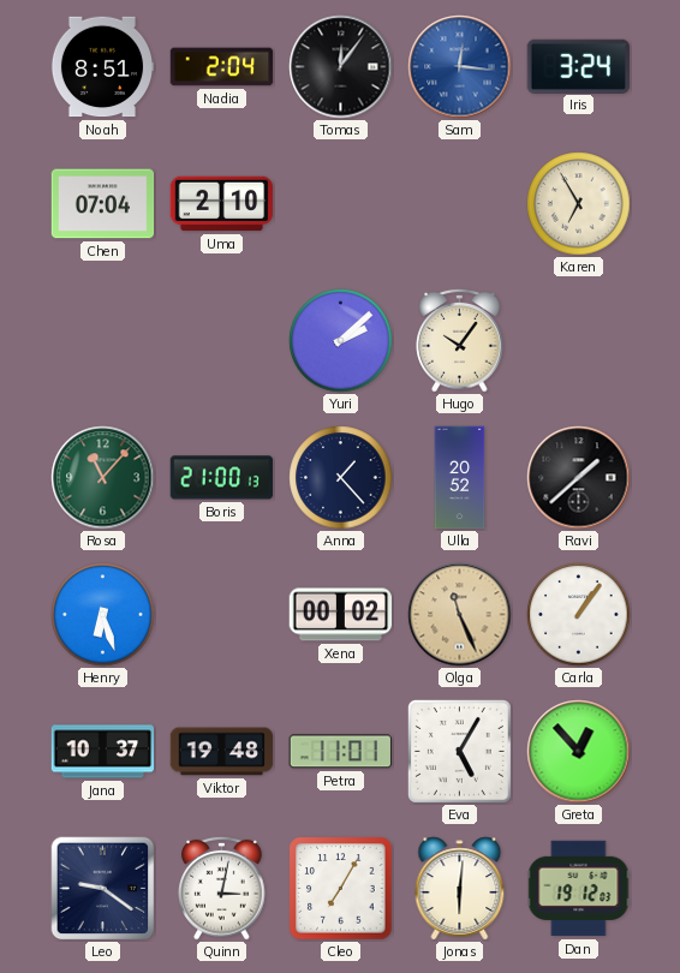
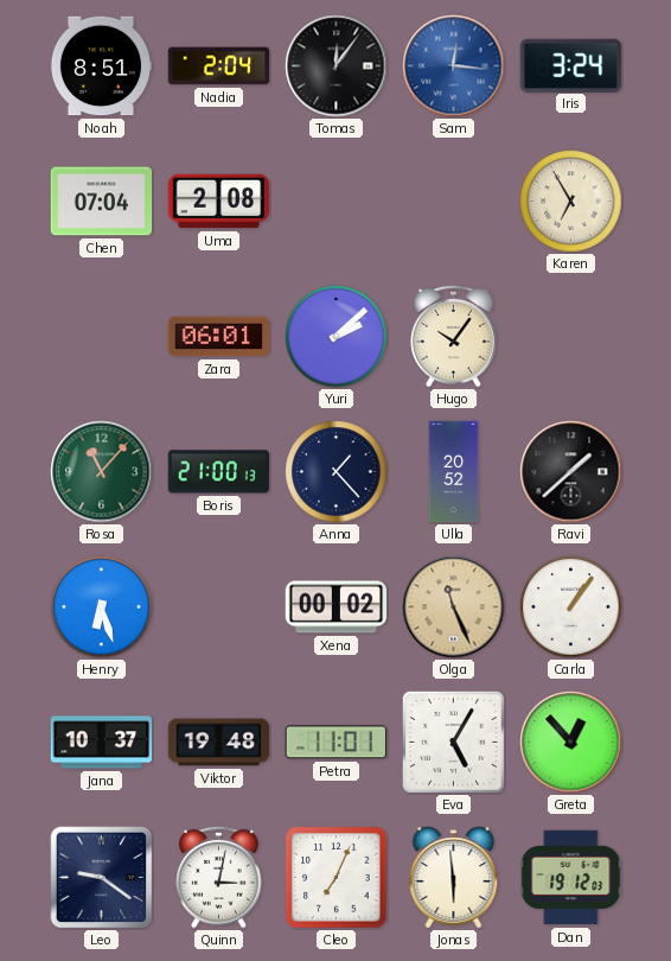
Uma: 2:10 -> 2:08
Zara: none -> 06:01
Cleo: 7:05 -> 7:04
Jonas: 6:01 -> 5:59
